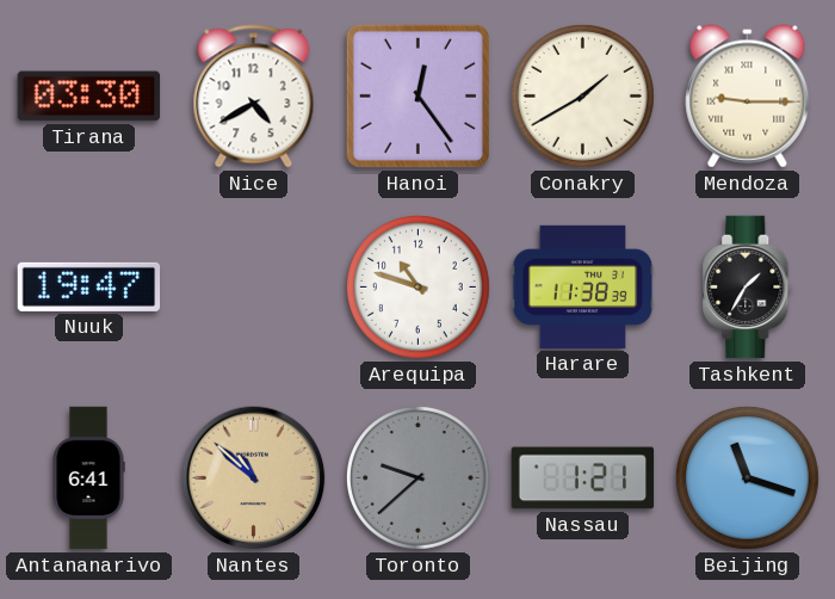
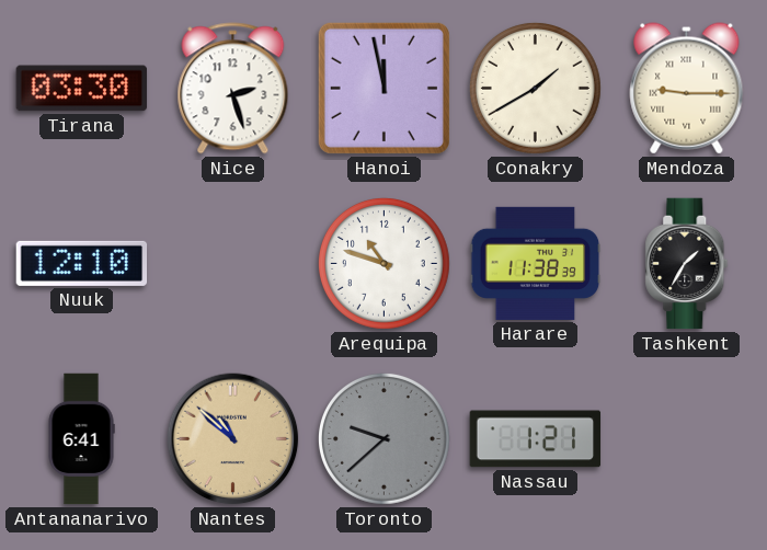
Nice: 4:40 -> 2:27
Hanoi: 12:24 -> 11:58
Nuuk: 19:47 -> 12:10
Beijing: 11:18 -> none
